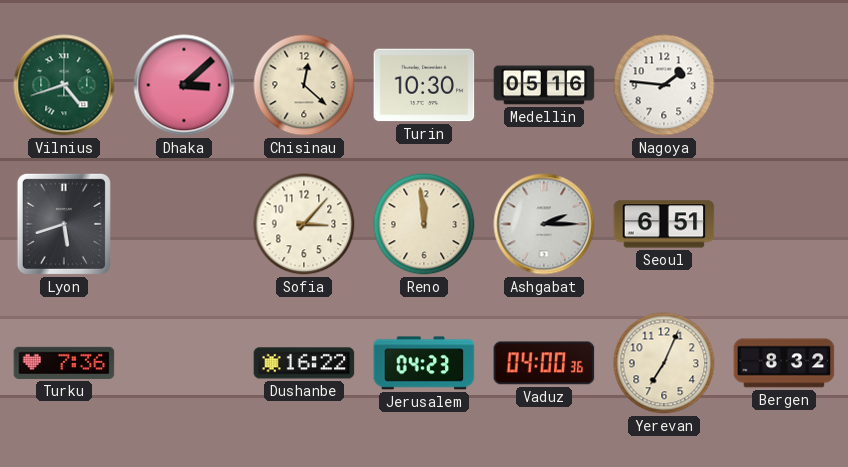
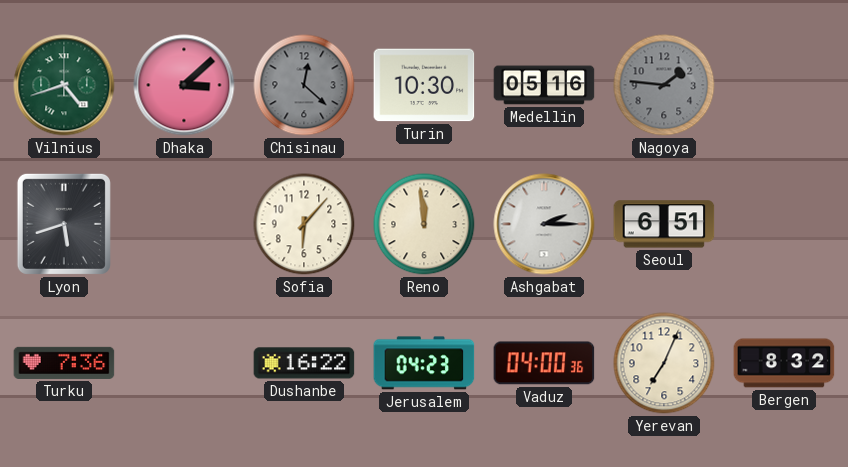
Chisinau dial: cream -> grey
Nagoya dial: white -> grey
Sofia: 3:07 -> 6:07
